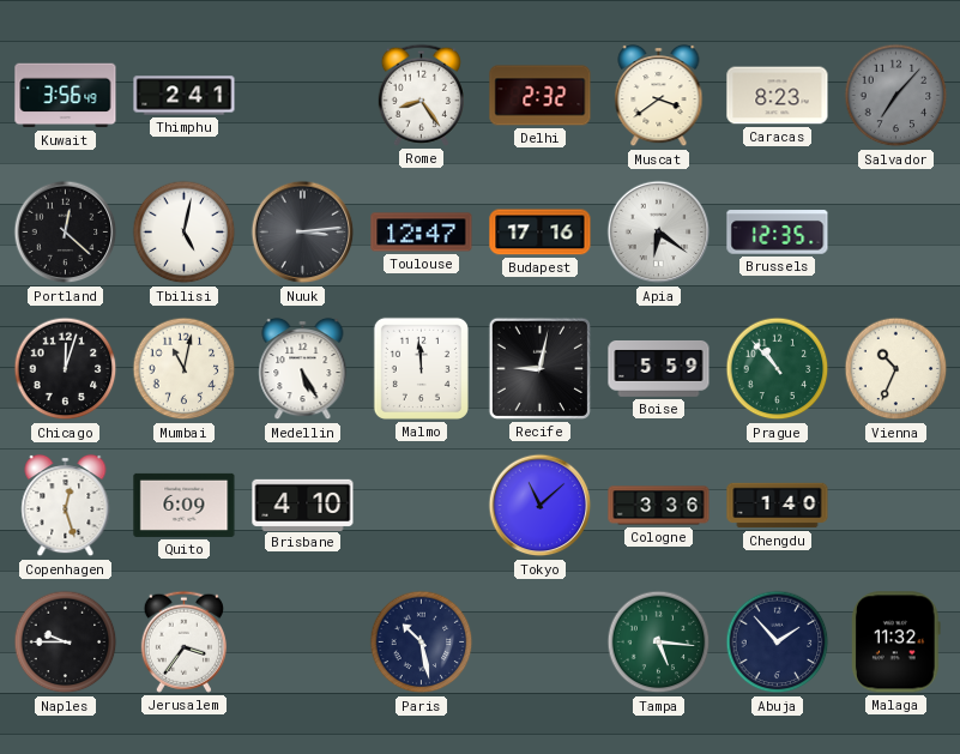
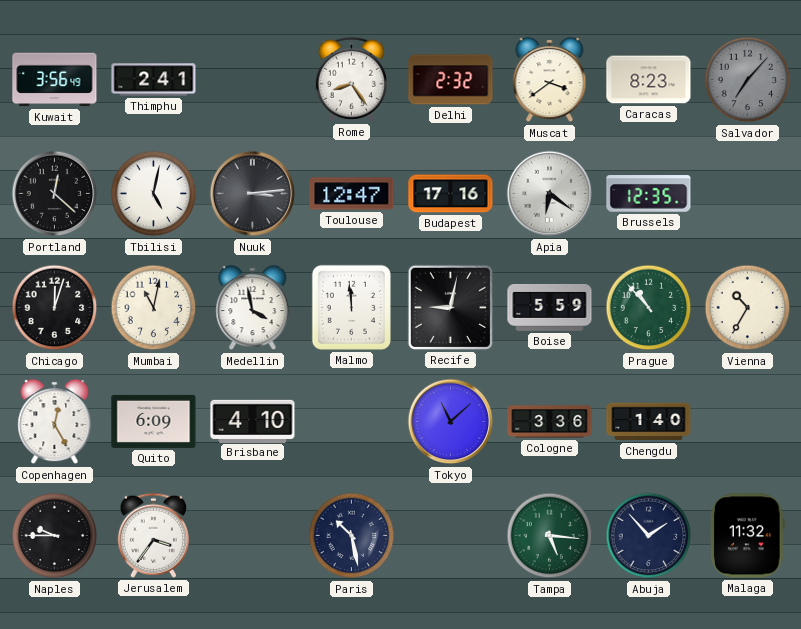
Medellin: 5:25 -> 3:58
Vienna: 10:34 -> 10:35
Copenhagen: 12:27 -> 12:25
